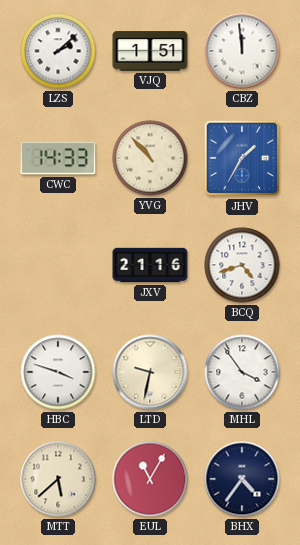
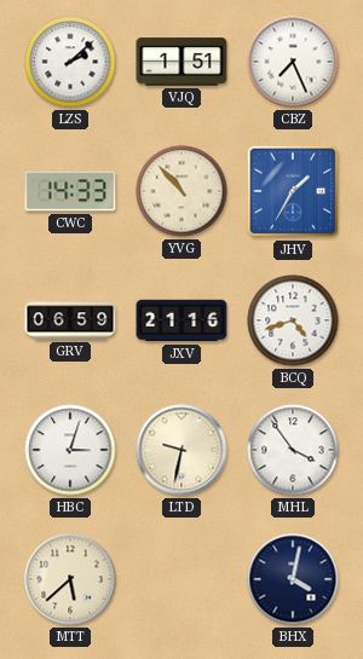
CBZ: 11:59 -> 7:26
GRV: none -> 06:59
HBC: 3:48 -> 3:03
EUL: 11:05 -> none
BHX: 4:36 -> 4:02
